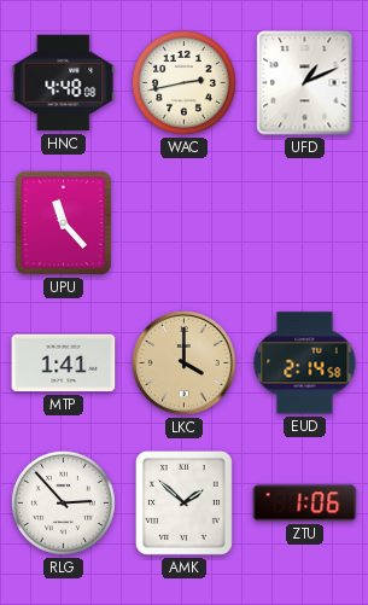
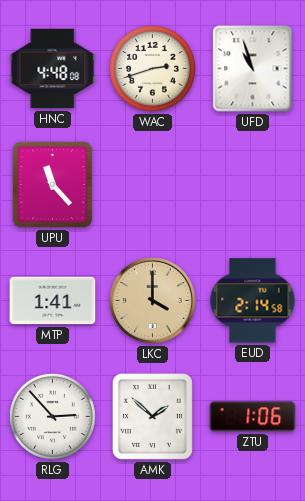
WAC: 2:43 -> 2:42
UFD: 1:11 -> 10:57
